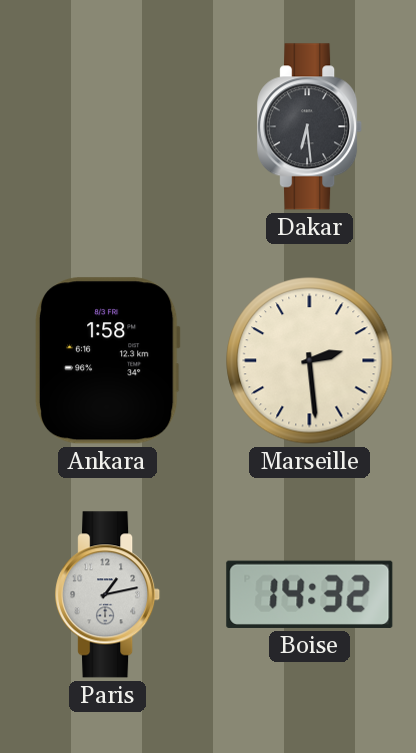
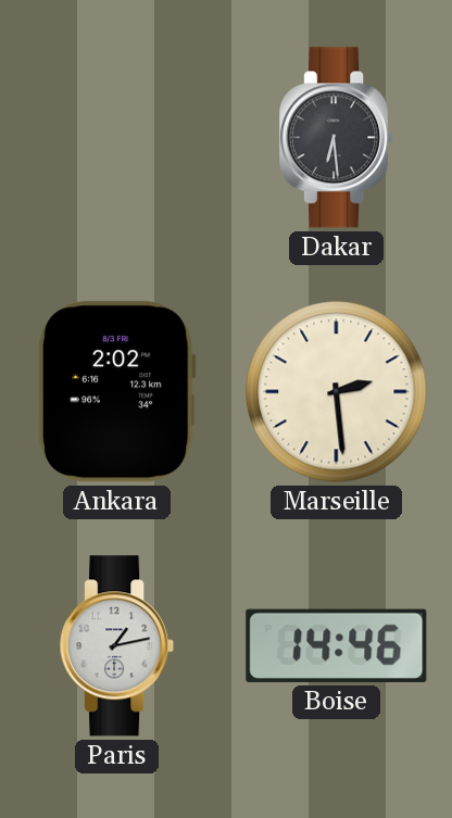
Ankara: 1:58 -> 2:02
Boise: 14:32 -> 14:46
